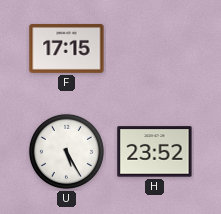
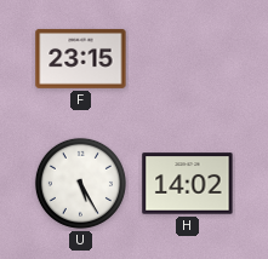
F: 17:15 -> 23:15
H: 23:52 -> 14:02
